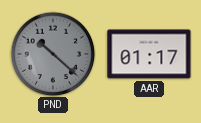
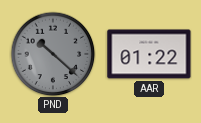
AAR: 01:17 -> 01:22
